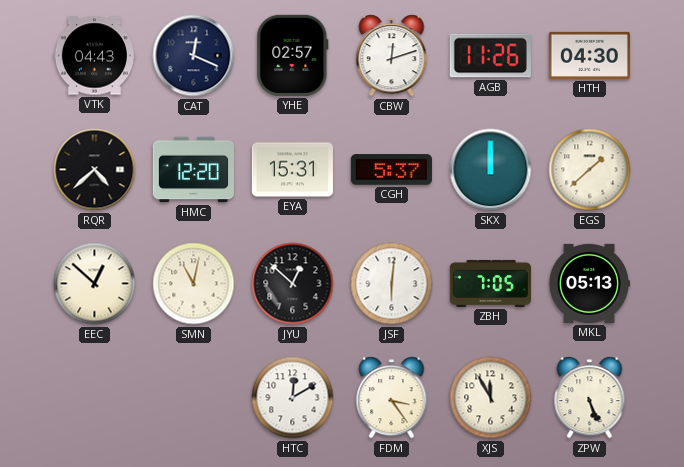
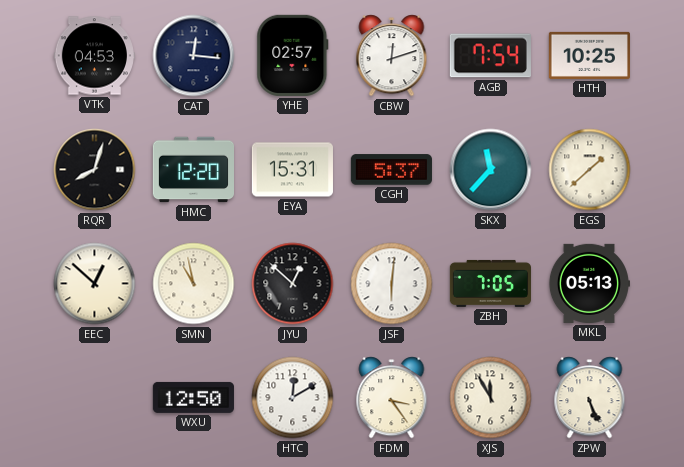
VTK: 04:43 -> 04:53
CAT: 12:19 -> 12:16
AGB: 11:26 -> 7:54
HTH: 04:30 -> 10:25
RQR: 4:38 -> 8:03
SKX: 12:00 -> 11:37
SMN: 11:02 -> 10:58
WXU: none -> 12:50
